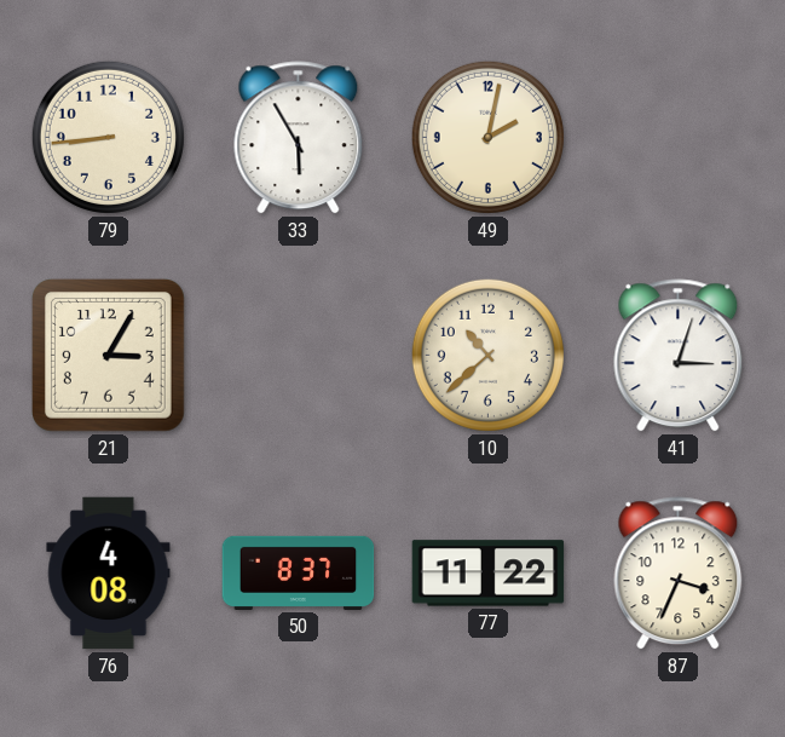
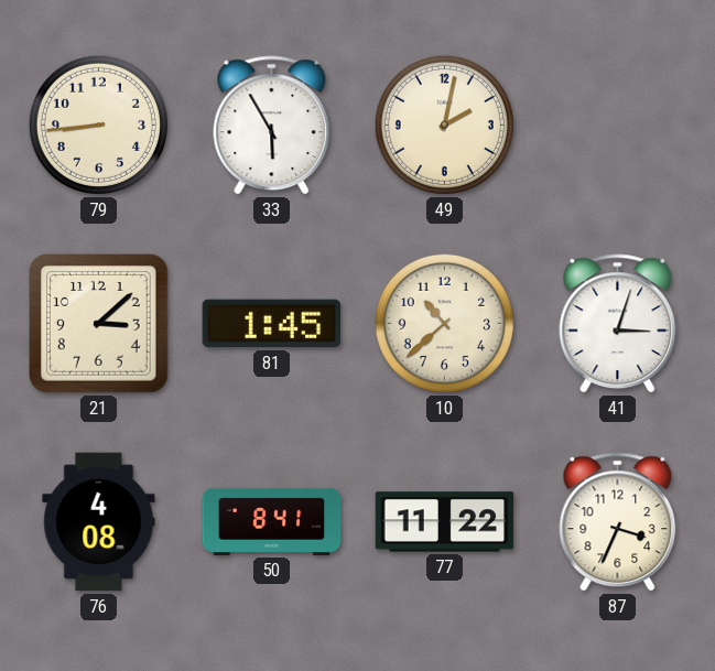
21: 3:05 -> 3:08
81: none -> 1:45
50: 8:37 -> 8:41
